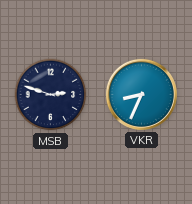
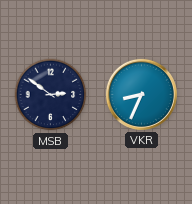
MSB: 2:48 -> 2:51
